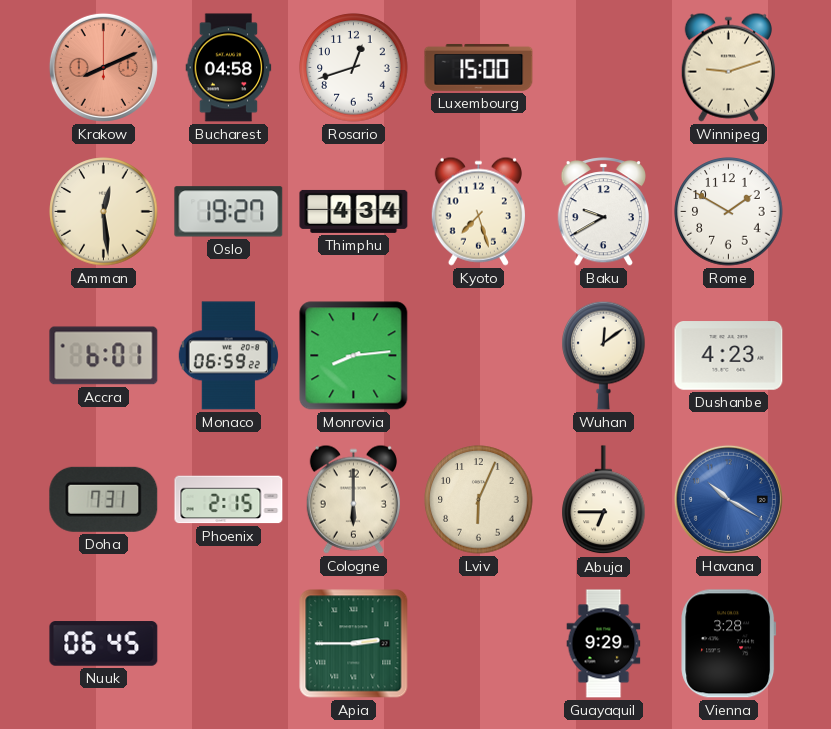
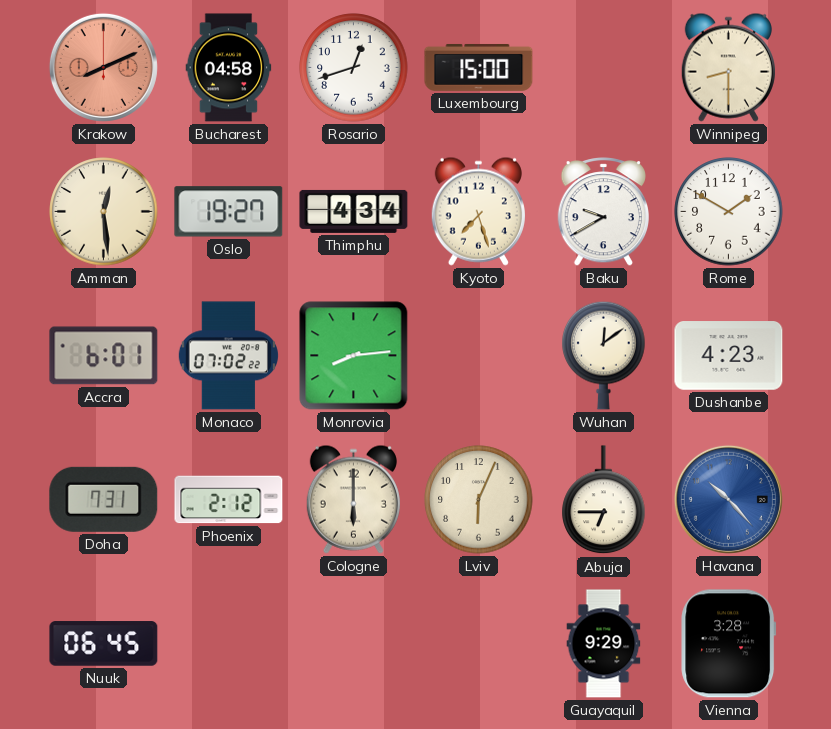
Winnipeg: 9:12 -> 8:30
Monaco: 06:59 -> 07:02
Phoenix: 2:15 -> 2:12
Havana: 10:20 -> 10:23
Apia: 2:45 -> none
